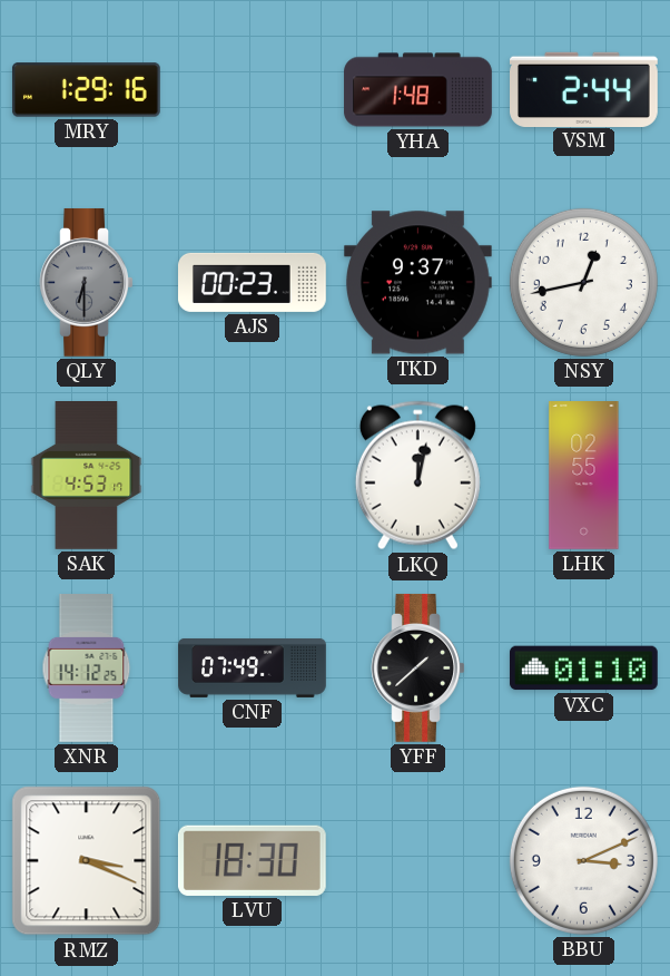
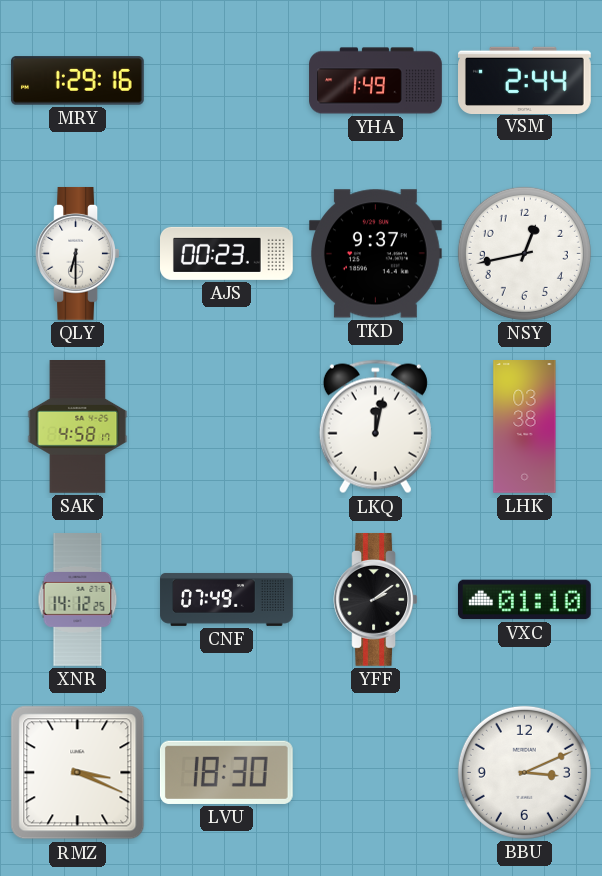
YHA: 1:48 -> 1:49
QLY dial: grey -> white
SAK: 4:53 -> 4:58
LHK: 02:55 -> 03:38
YFF: 1:38 -> 2:09
